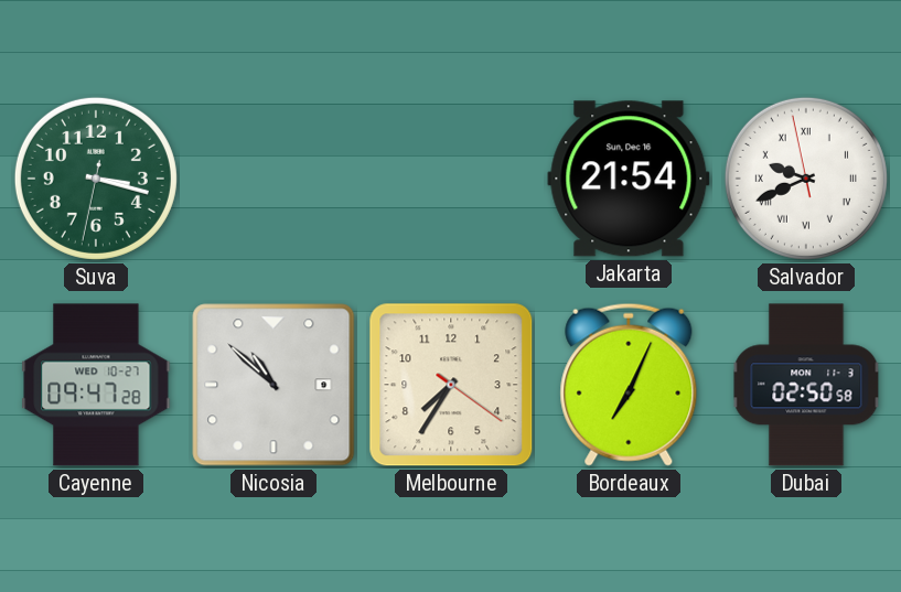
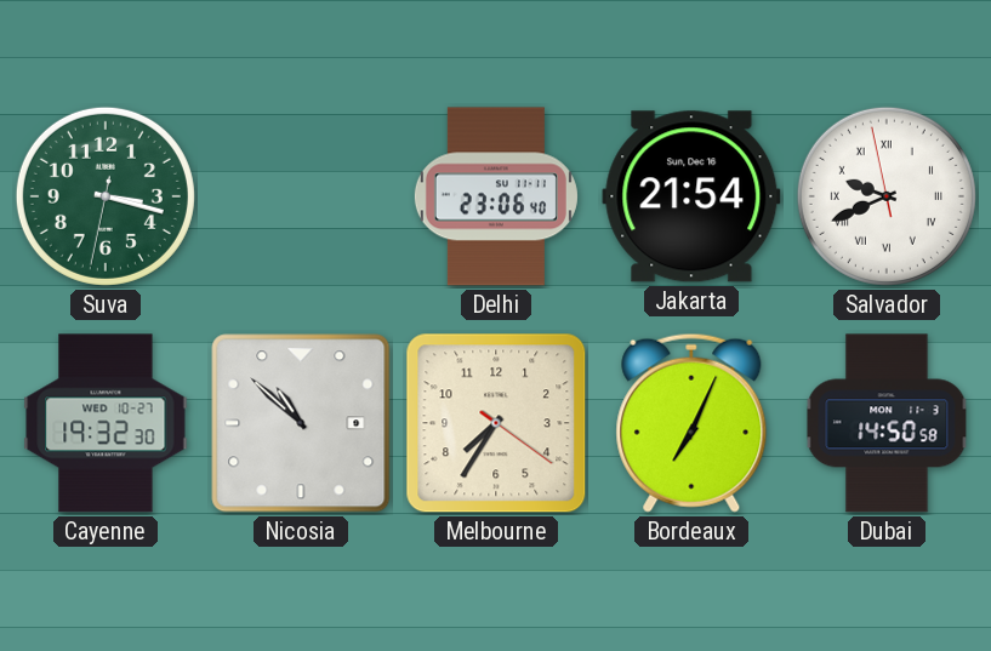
Delhi: none -> 23:06
Cayenne: 09:47 -> 19:32
Dubai: 02:50 -> 14:50
